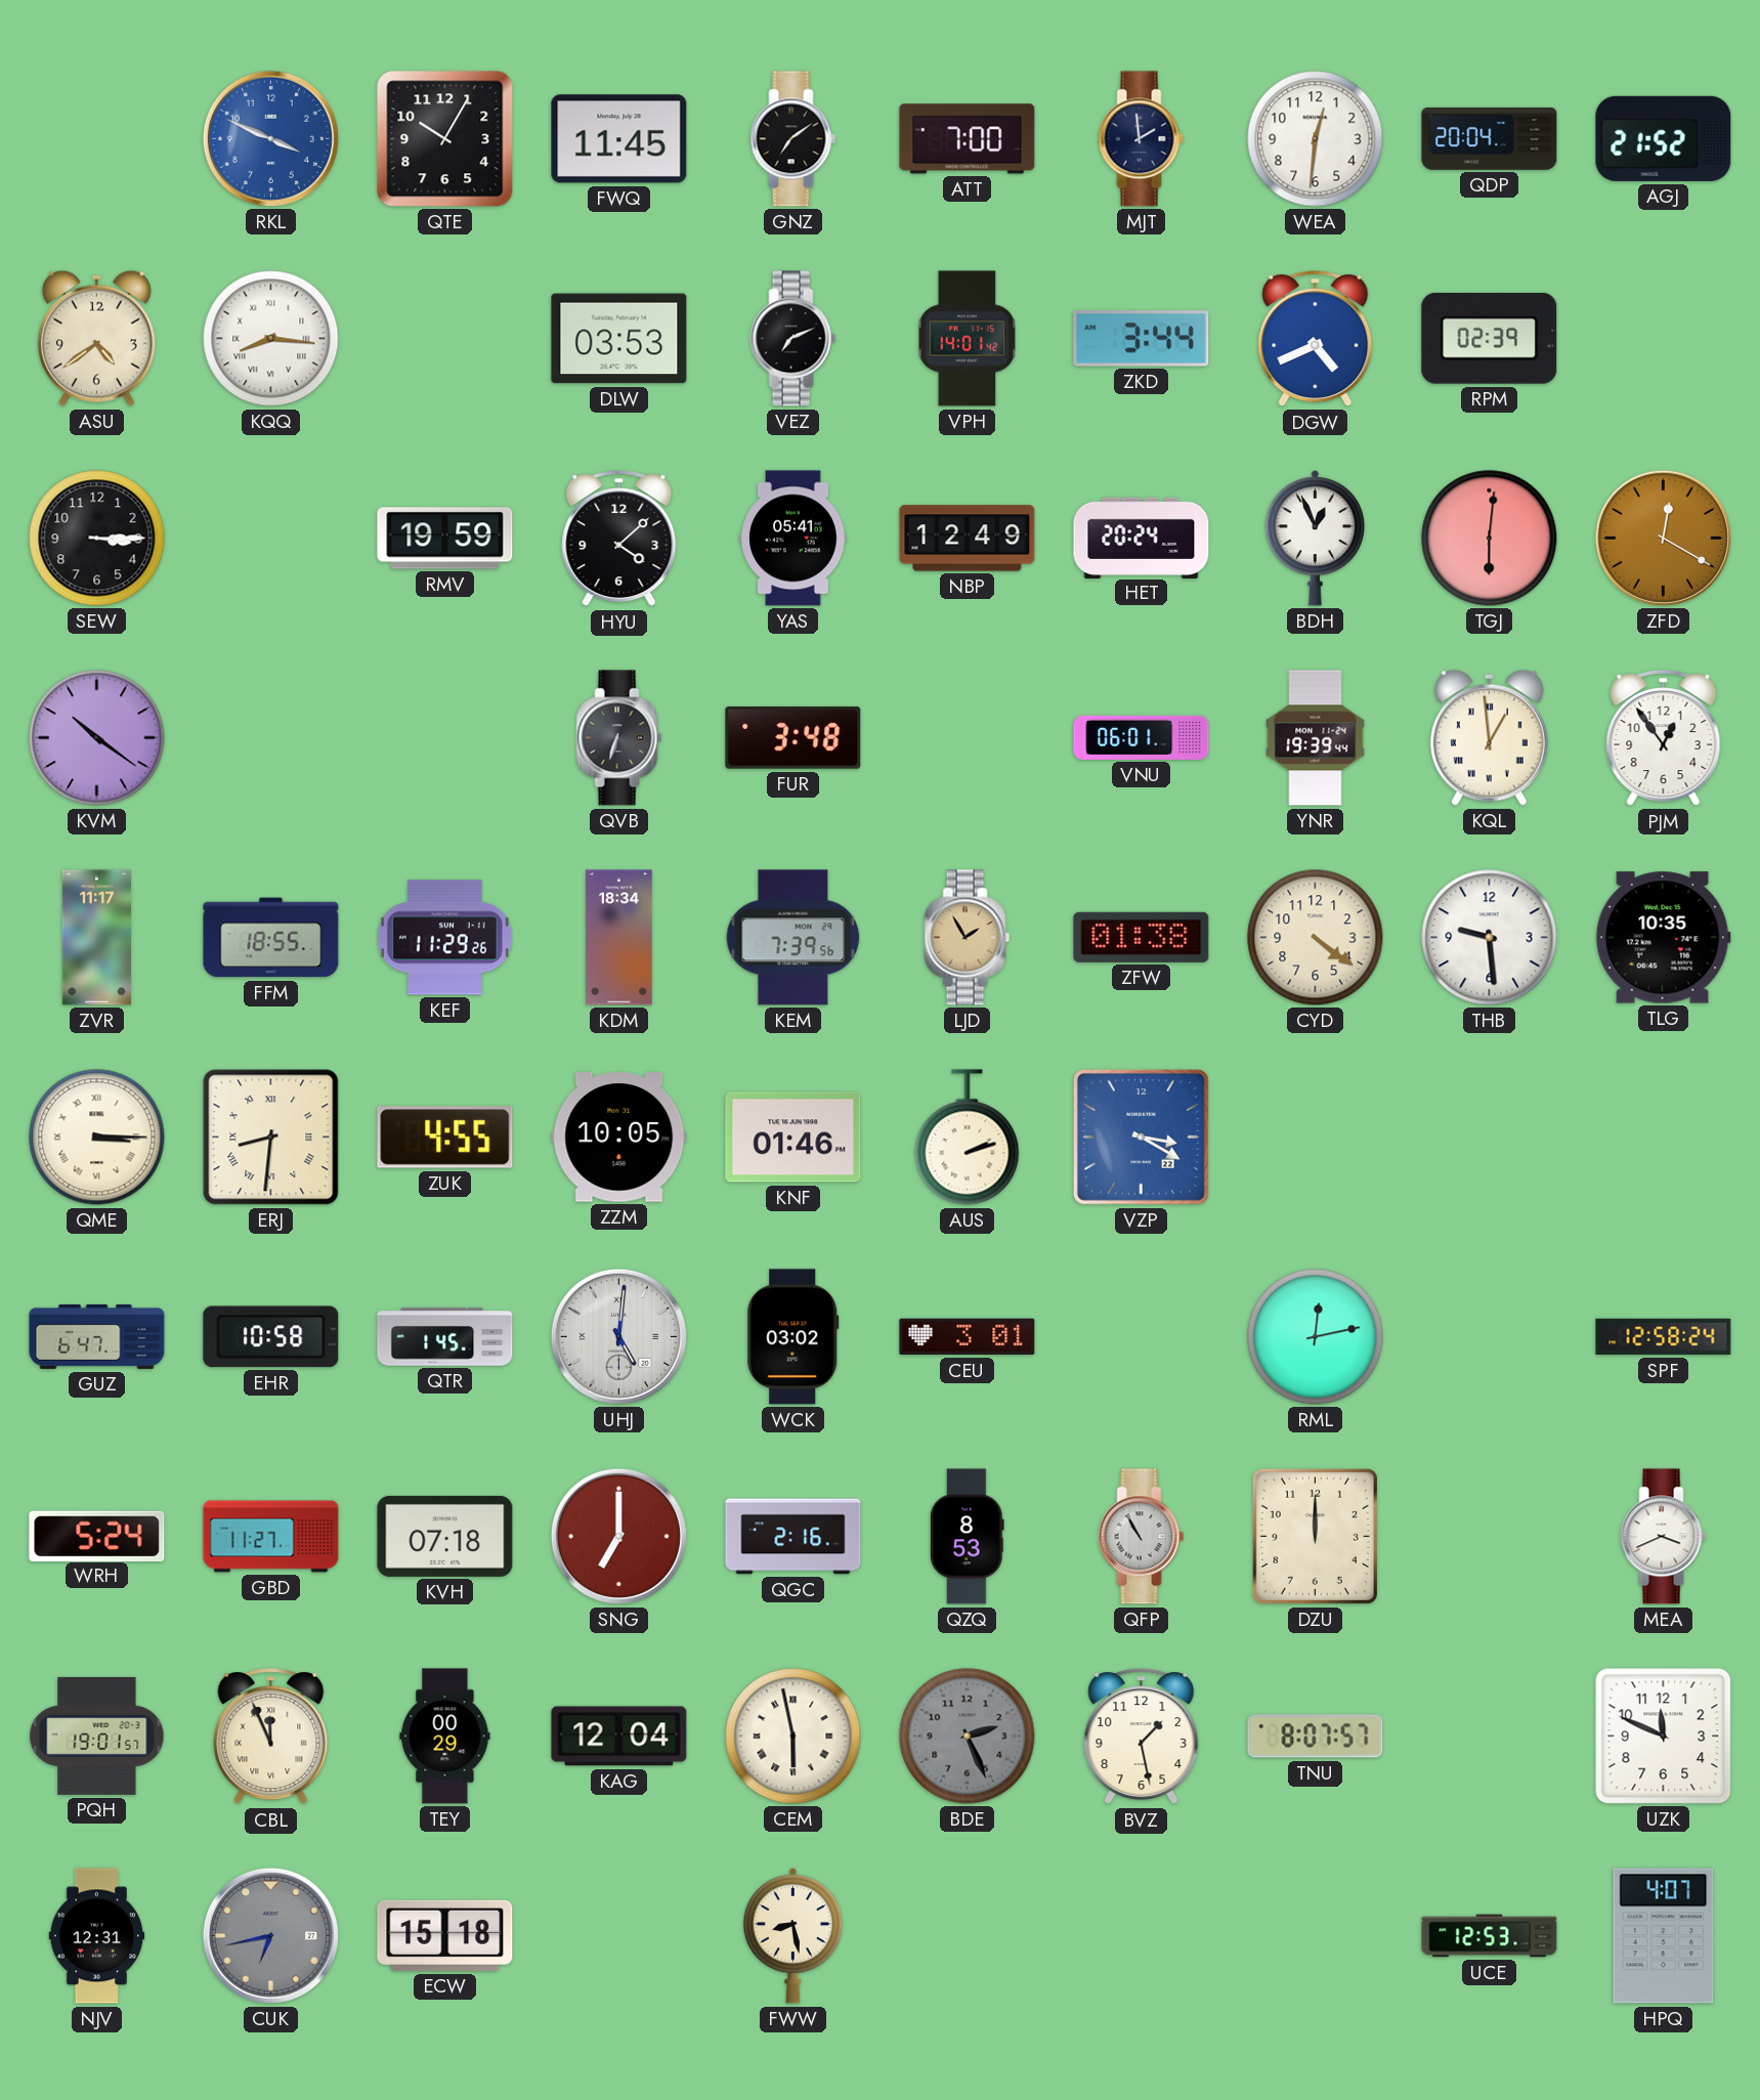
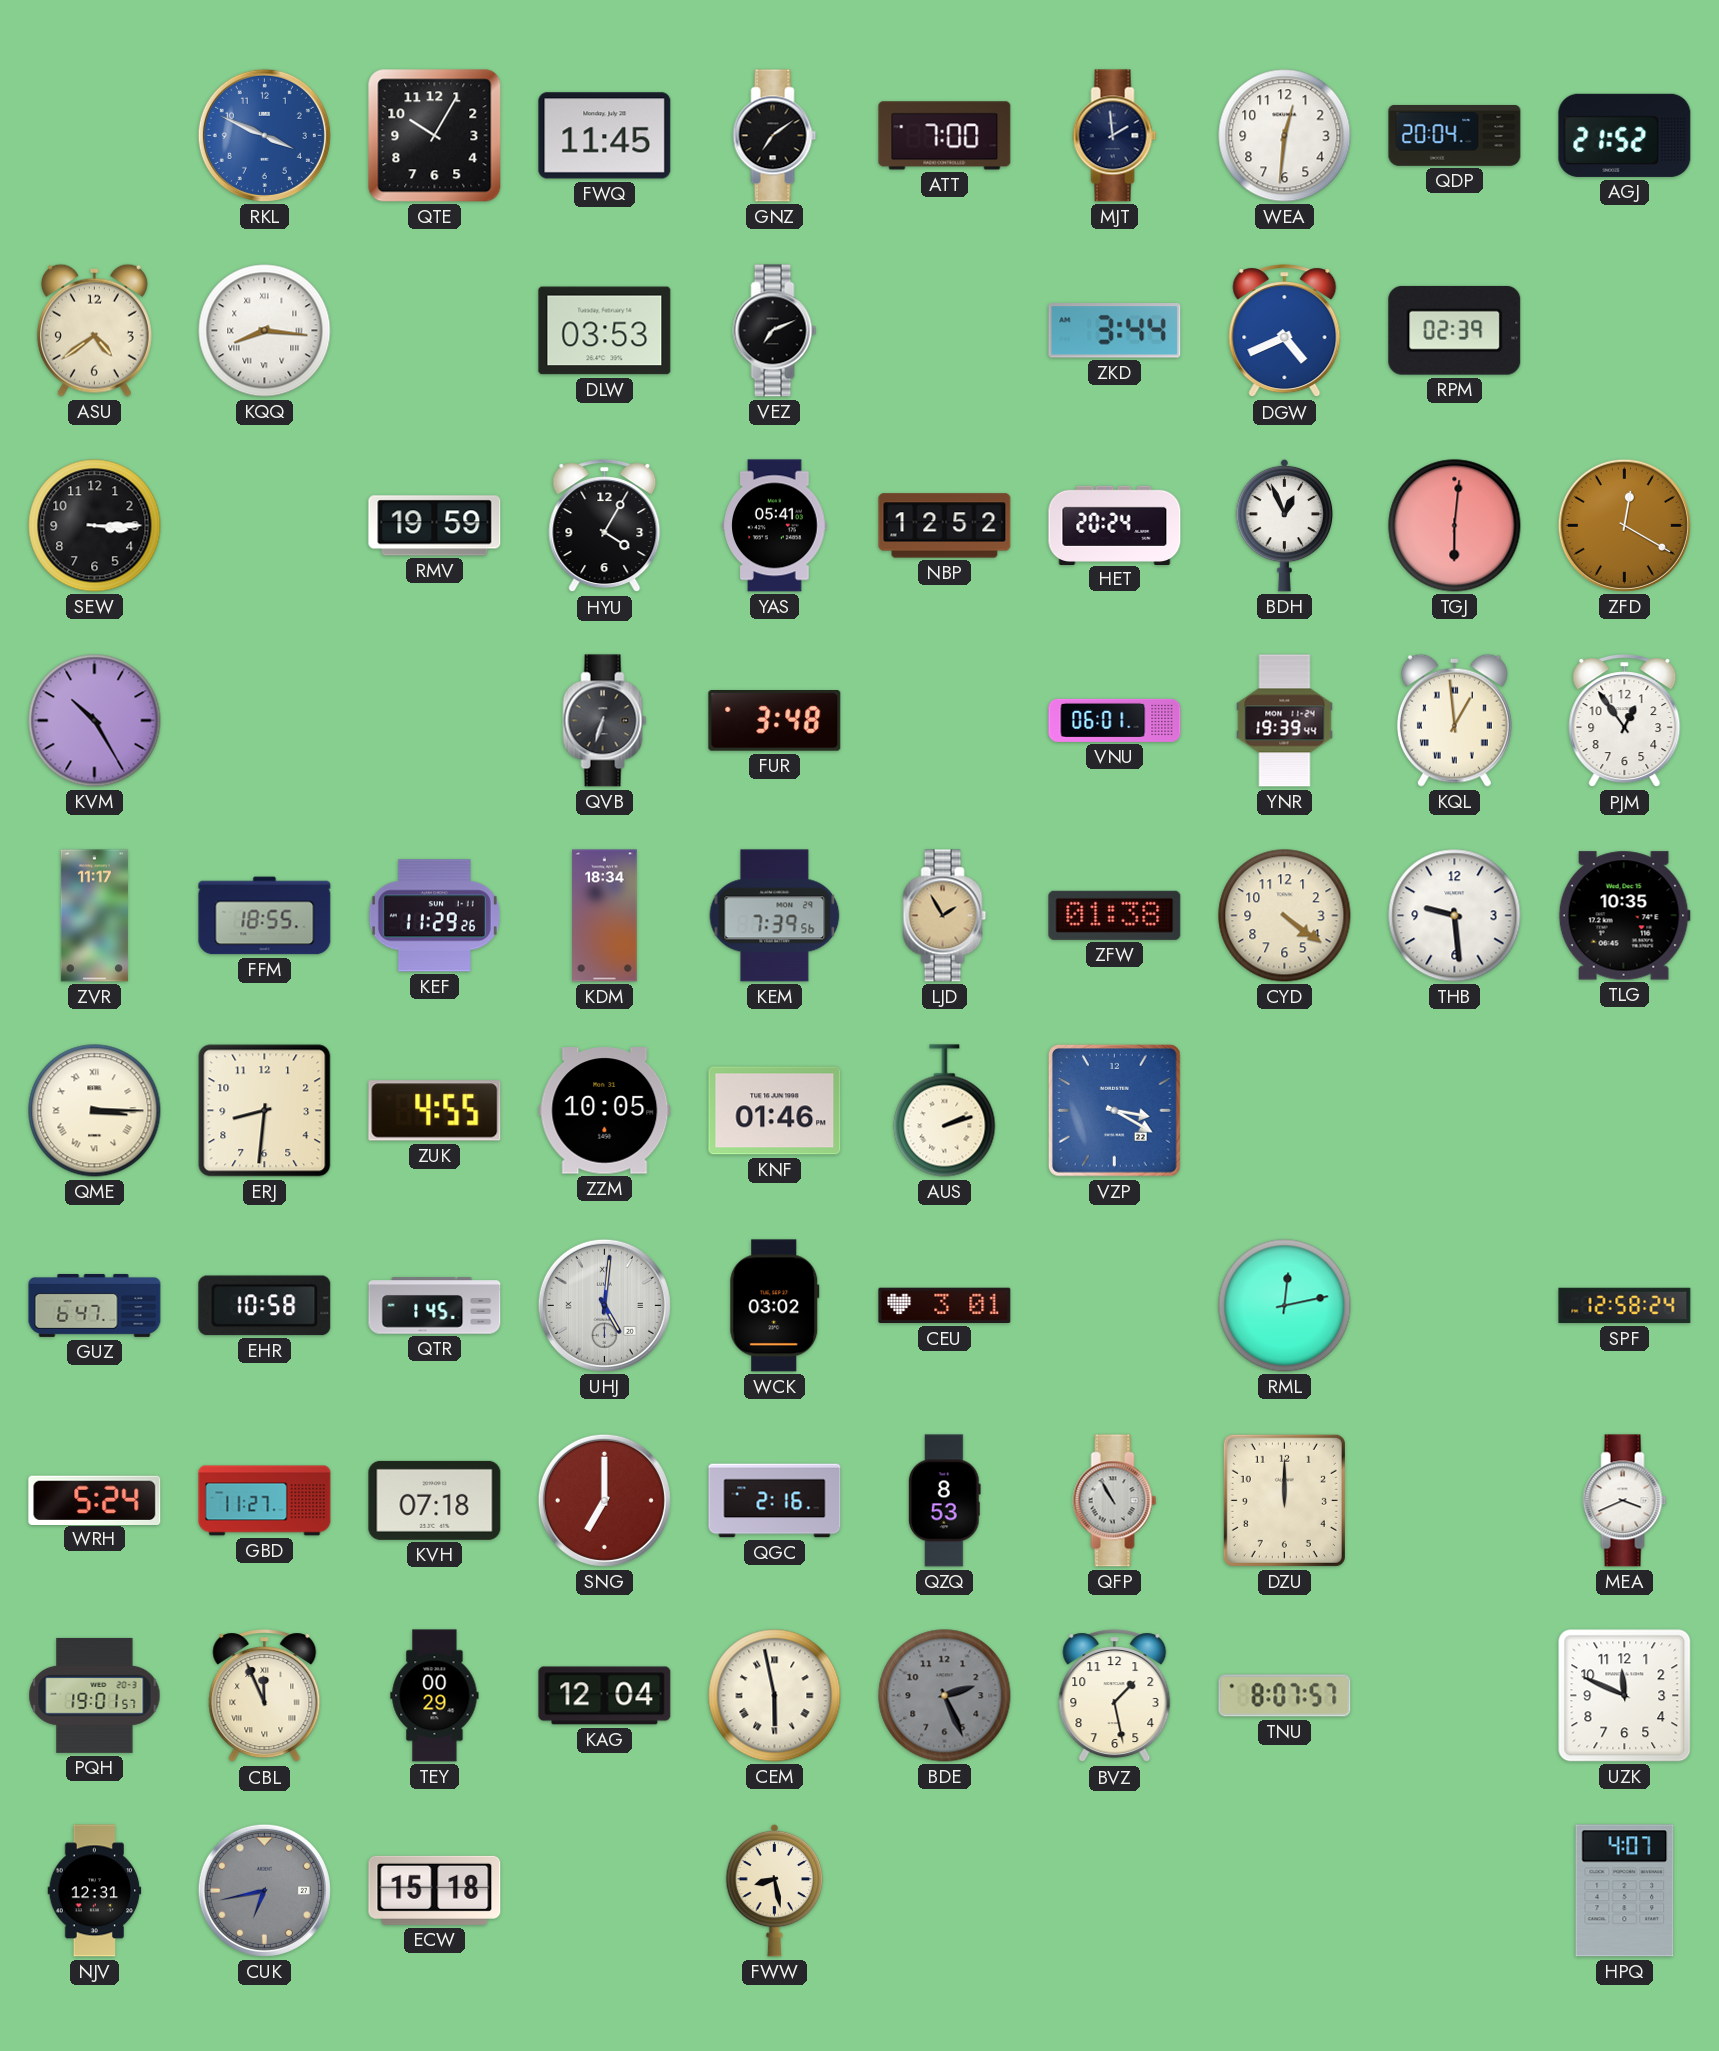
VPH: 14:01 -> none
HYU: 4:08 -> 4:05
NBP: 12:49 -> 12:52
KVM: 10:21 -> 10:25
ERJ numerals: Roman -> Arabic
UCE: 12:53 -> none
